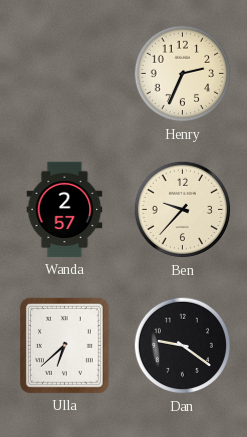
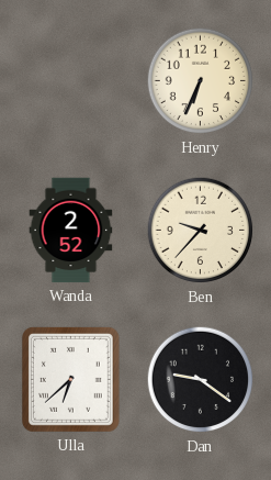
Henry: 2:34 -> 6:34
Wanda: 2:57 -> 2:52
